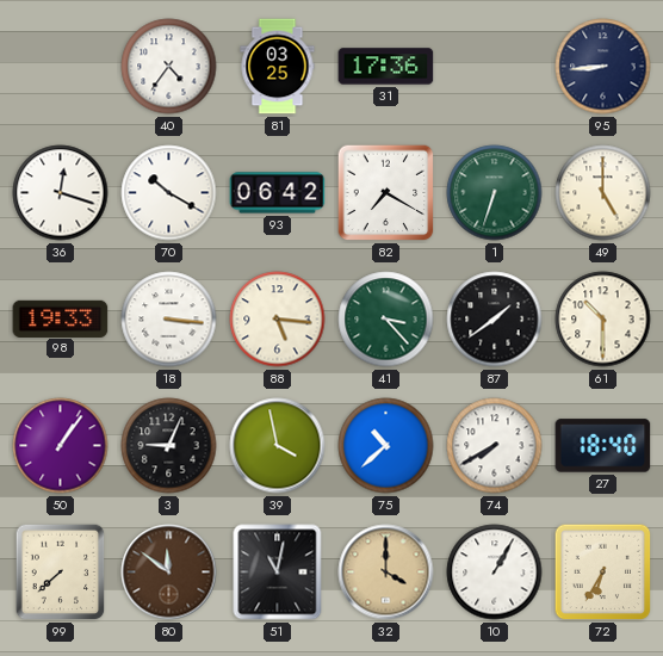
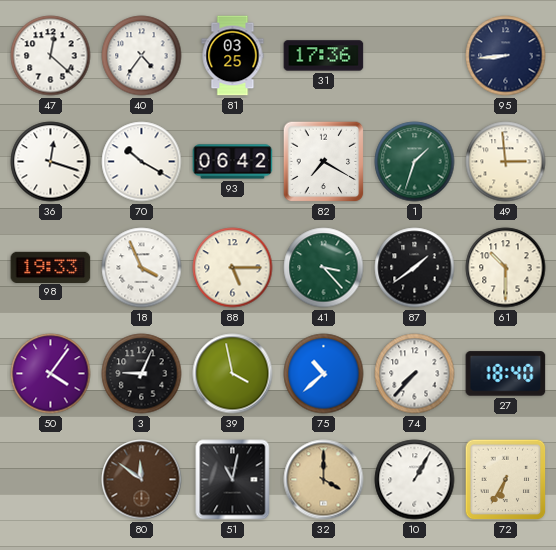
47: none -> 12:22
1: 6:33 -> 1:33
49: 5:00 -> 2:59
18: 3:16 -> 3:56
88: 5:16 -> 5:15
50: 1:06 -> 4:06
74: 7:40 -> 7:37
99: 7:38 -> none
